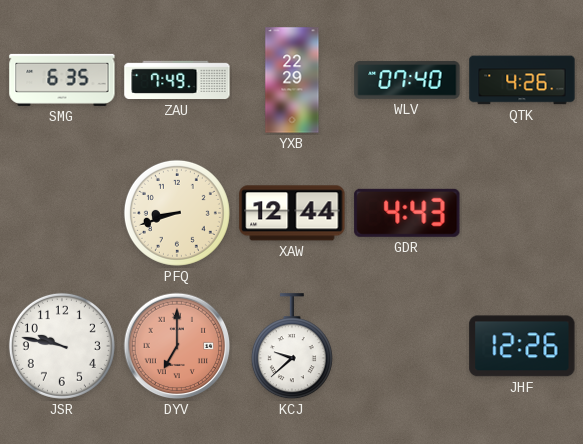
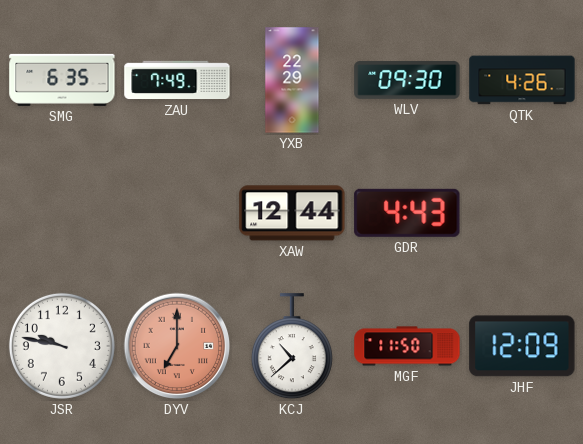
WLV: 07:40 -> 09:30
PFQ: 8:42 -> none
KCJ: 9:38 -> 10:38
MGF: none -> 11:50
JHF: 12:26 -> 12:09
